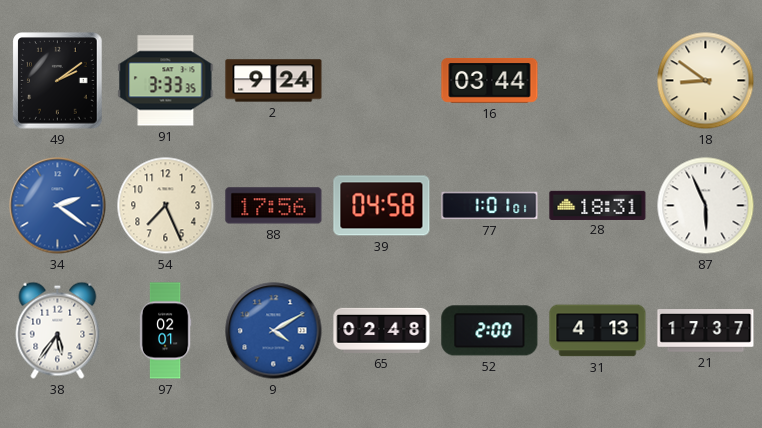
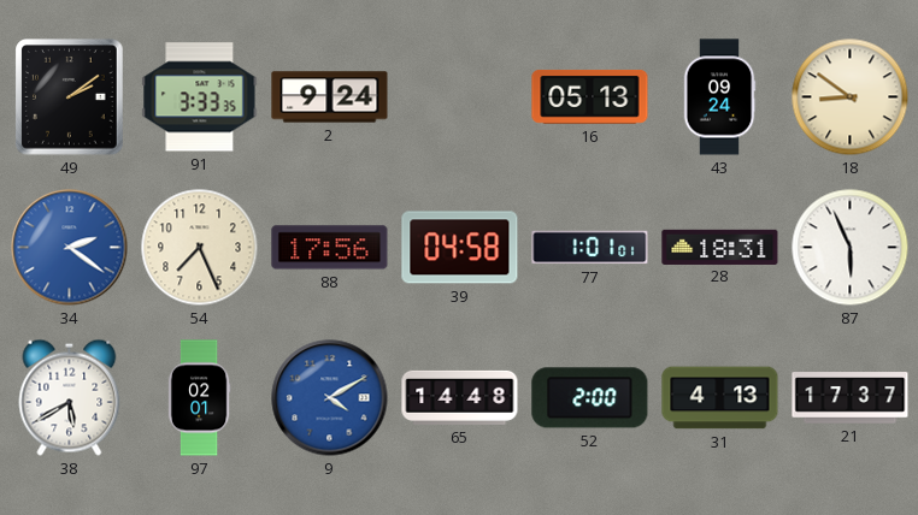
16: 03:44 -> 05:13
43: none -> 09:24
38: 5:36 -> 5:40
65: 02:48 -> 14:48
